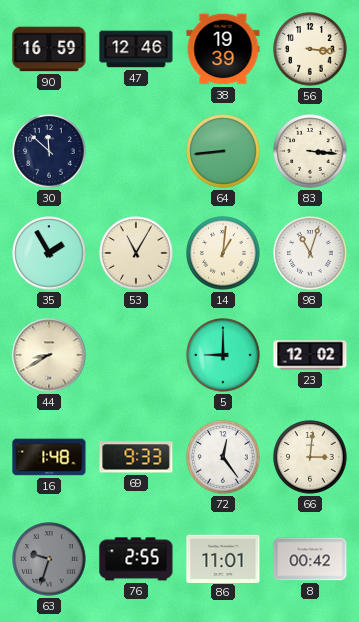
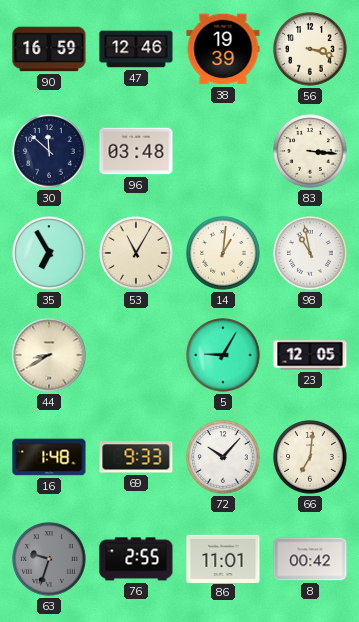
56: 3:16 -> 3:18
96: none -> 03:48
64: 8:44 -> none
35: 1:55 -> 6:55
98: 11:03 -> 10:58
5: 9:00 -> 9:05
23: 12:02 -> 12:05
72: 12:24 -> 10:07
66: 3:01 -> 7:01
